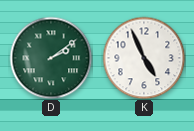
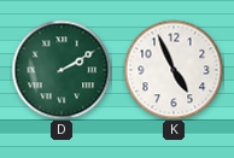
D: 2:09 -> 2:10
